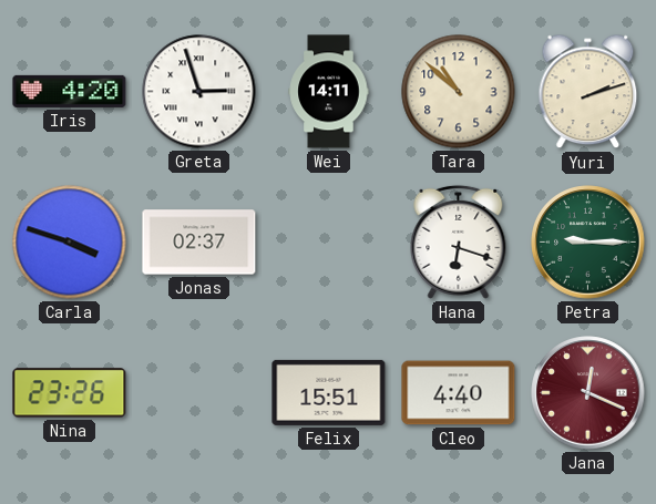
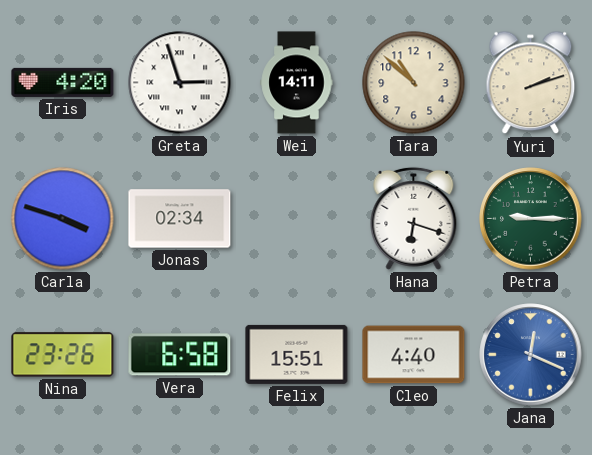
Jonas: 02:37 -> 02:34
Vera: none -> 6:58
Jana dial: burgundy -> blue
